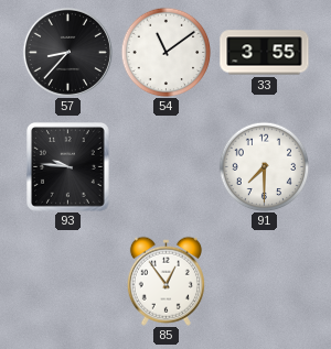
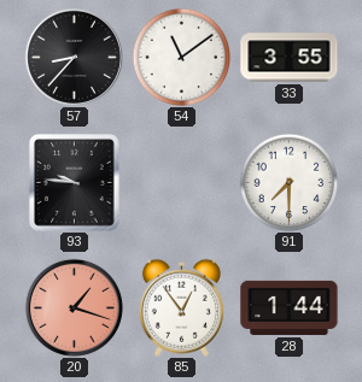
20: none -> 1:18
28: none -> 1:44
